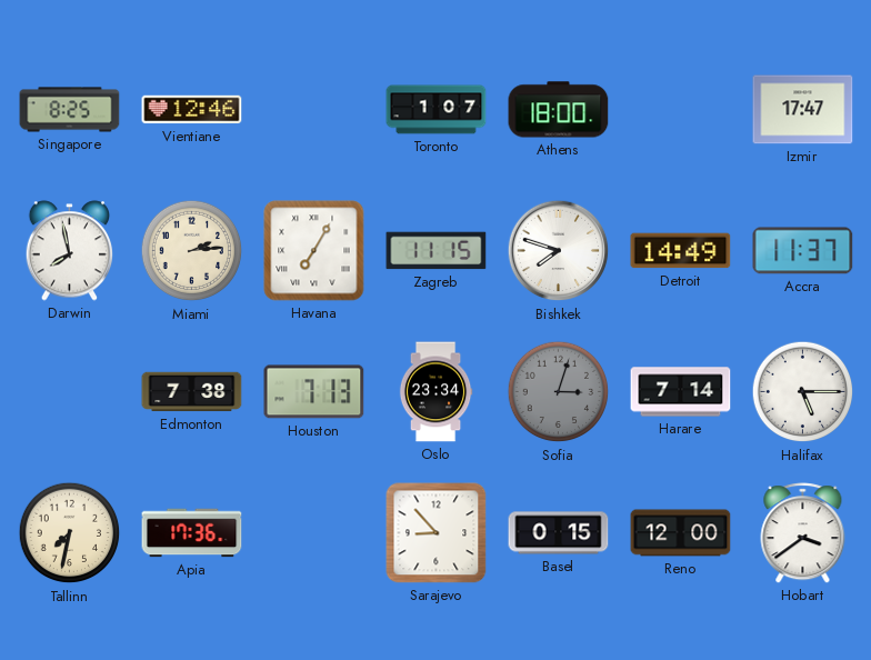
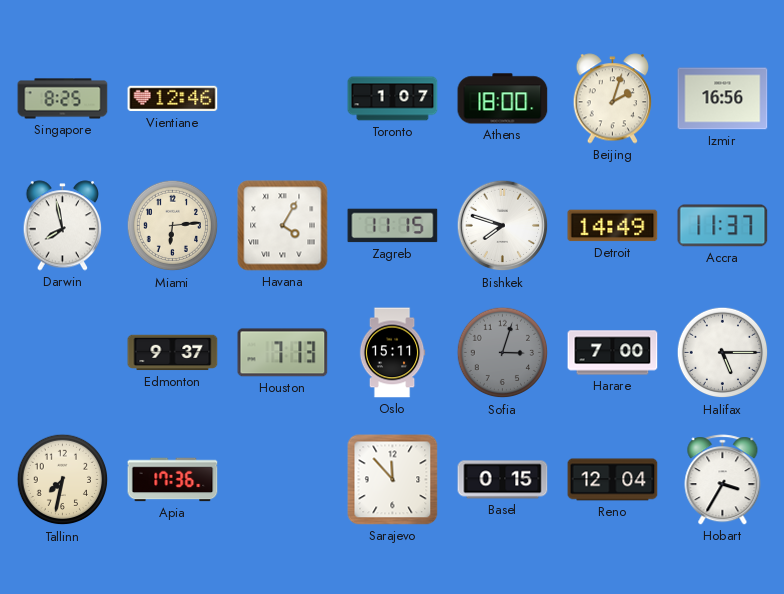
Beijing: none -> 2:03
Izmir: 17:47 -> 16:56
Miami: 2:14 -> 6:14
Havana: 7:05 -> 4:05
Edmonton: 7:38 -> 9:37
Oslo: 23:34 -> 15:11
Harare: 7:14 -> 7:00
Sarajevo: 8:53 -> 11:53
Reno: 12:00 -> 12:04
Hobart: 3:39 -> 3:35
